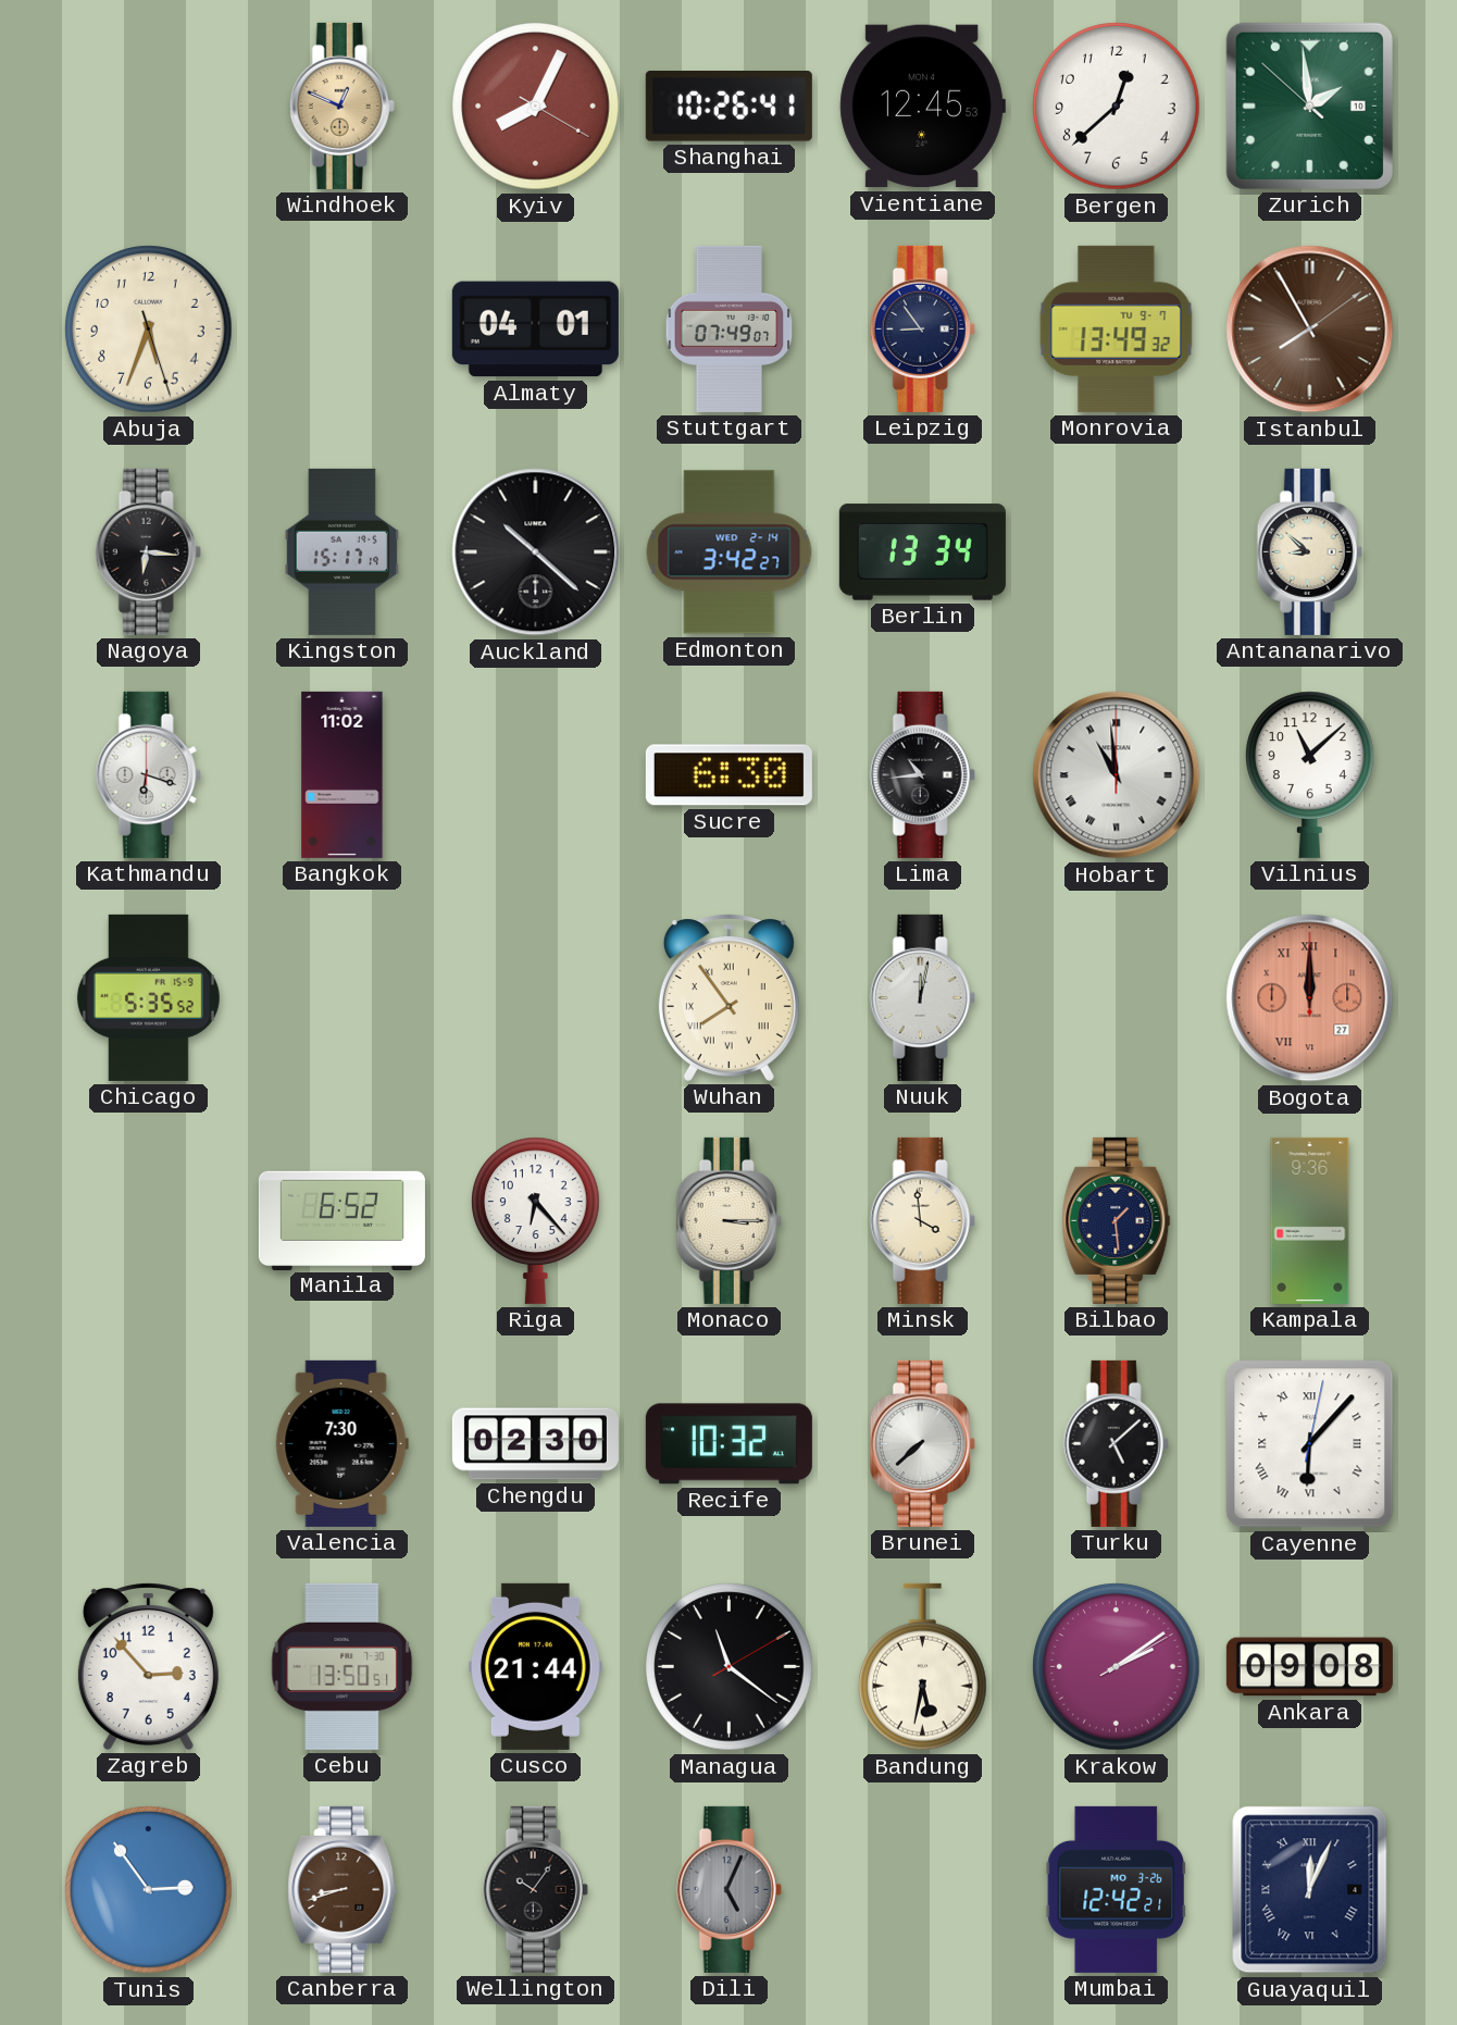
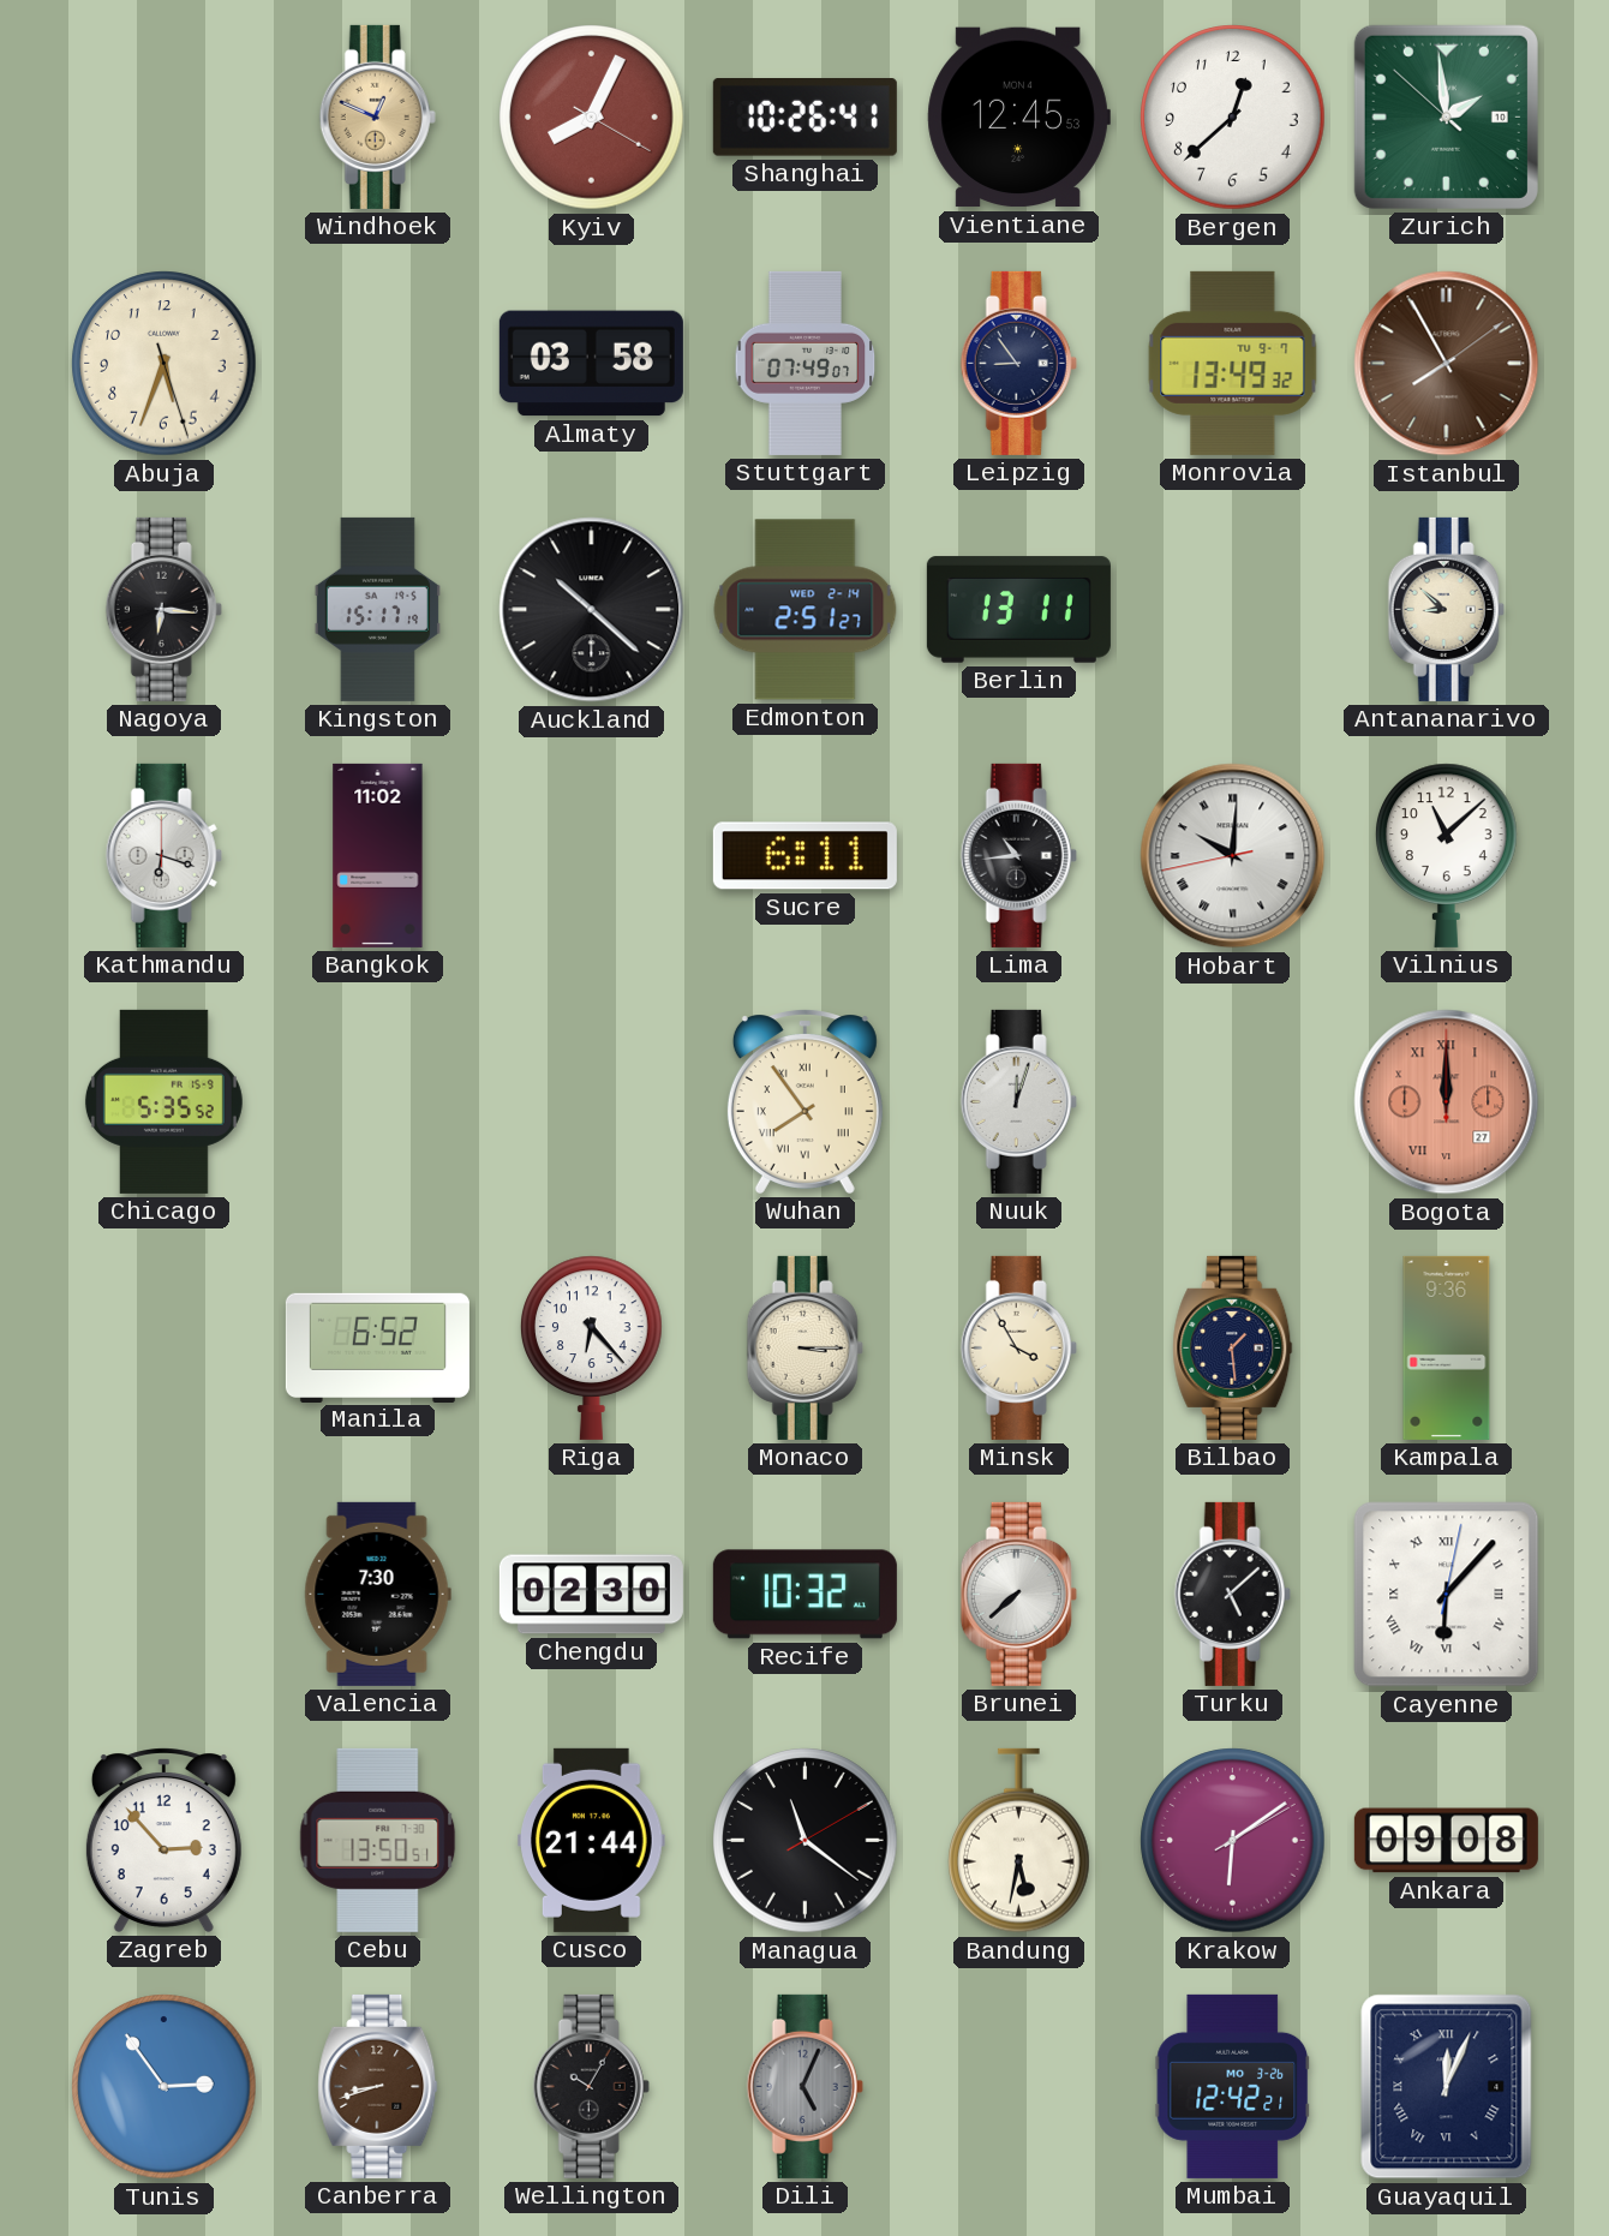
Almaty: 04:01 -> 03:58
Edmonton: 3:42 -> 2:51
Berlin: 13:34 -> 13:11
Sucre: 6:30 -> 6:11
Hobart: 10:59 -> 10:00
Nuuk: 12:02 -> 12:03
Minsk: 3:59 -> 3:55
Krakow: 2:09 -> 6:09
Wellington: 10:06 -> 10:05
